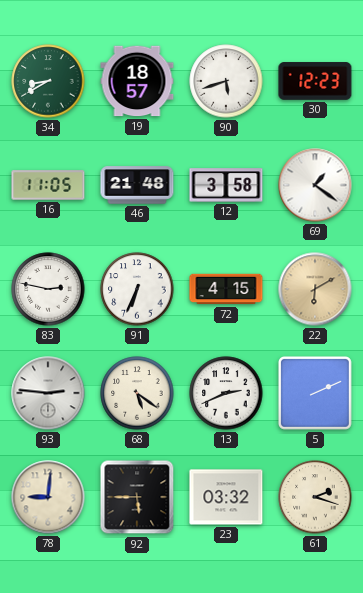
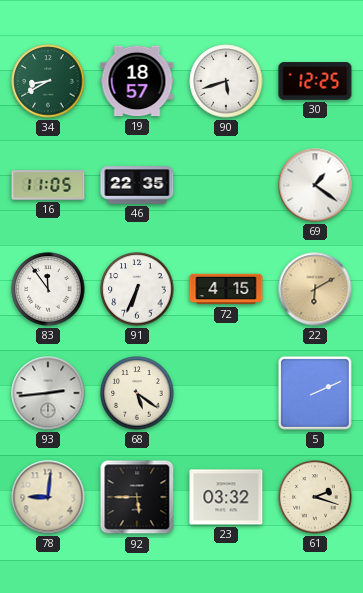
30: 12:23 -> 12:25
46: 21:48 -> 22:35
12: 3:58 -> none
83: 2:47 -> 11:54
93: 2:46 -> 2:44
13: 2:41 -> none
